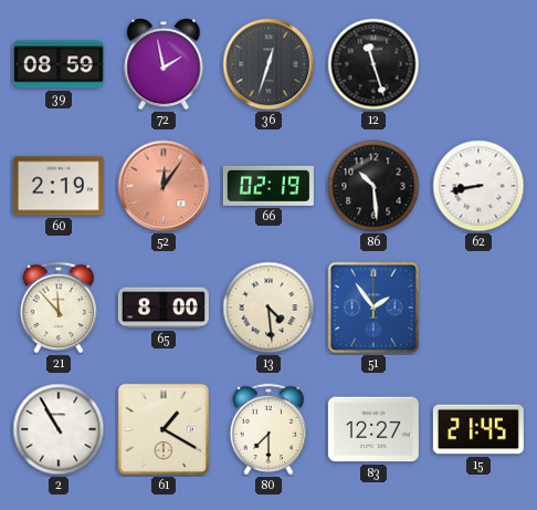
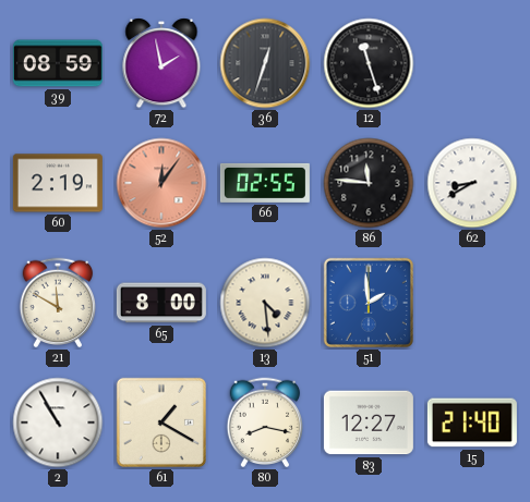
66: 02:19 -> 02:55
86: 10:29 -> 11:46
62: 8:43 -> 8:40
21: 11:53 -> 11:50
51: 1:54 -> 1:59
80: 7:30 -> 8:17
15: 21:45 -> 21:40
